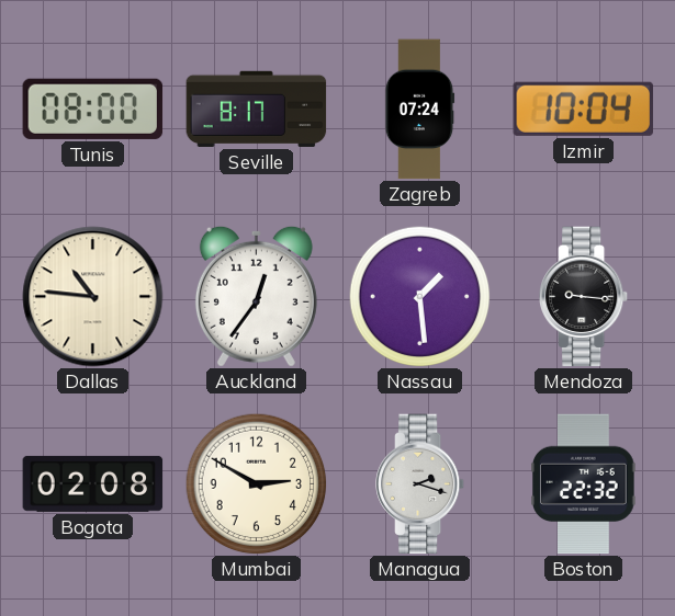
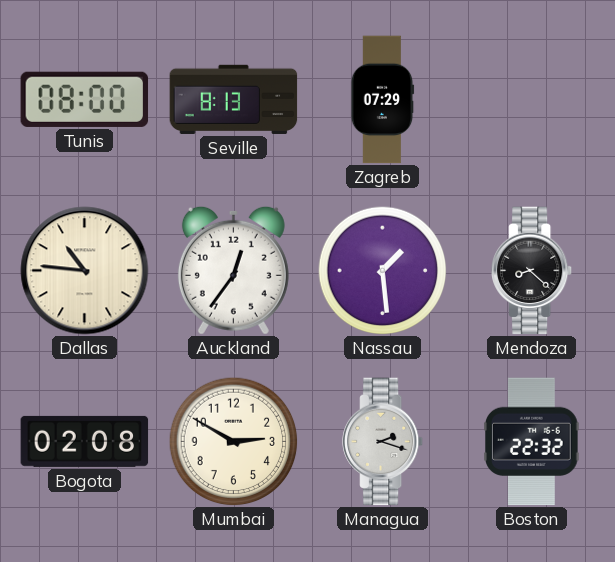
Seville: 8:17 -> 8:13
Zagreb: 07:24 -> 07:29
Izmir: 10:04 -> none
Mendoza: 9:16 -> 8:22
